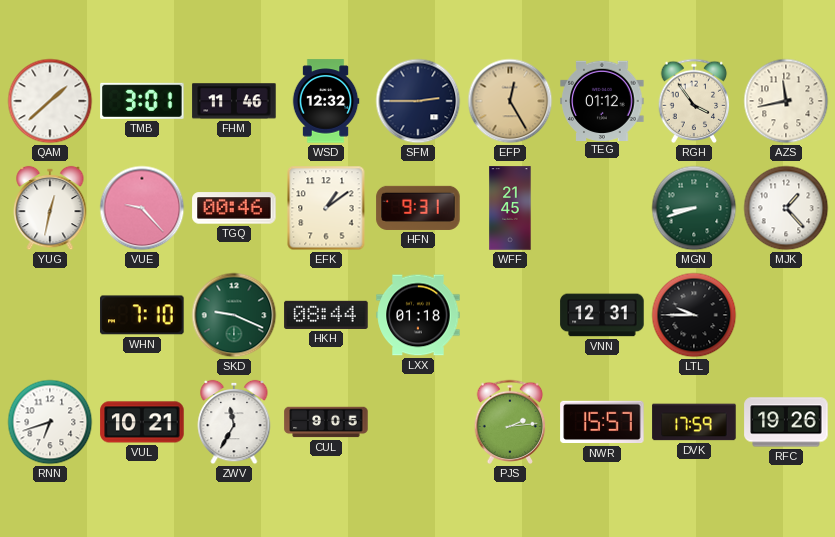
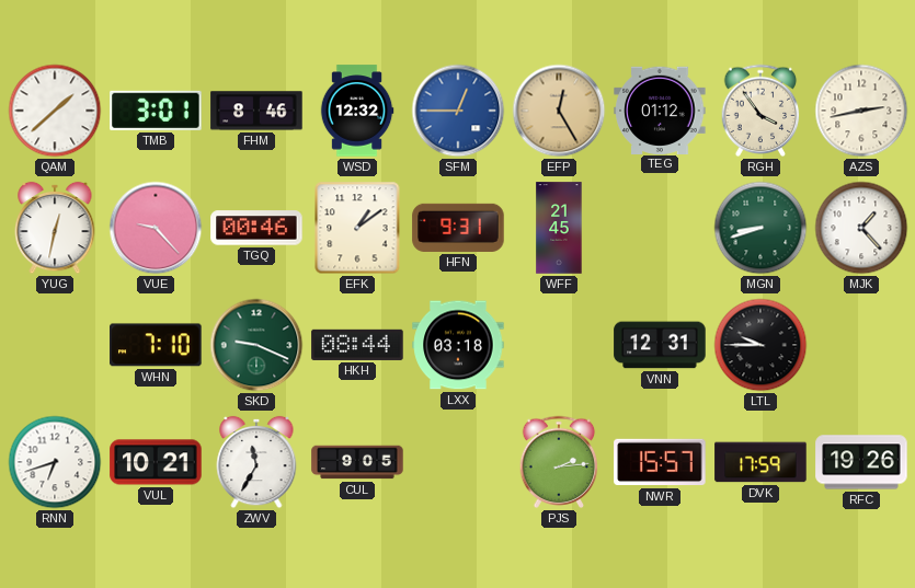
FHM: 11:46 -> 8:46
SFM: 2:45 -> 12:45
SFM dial: navy -> blue
AZS: 11:43 -> 2:43
LXX: 01:18 -> 03:18
